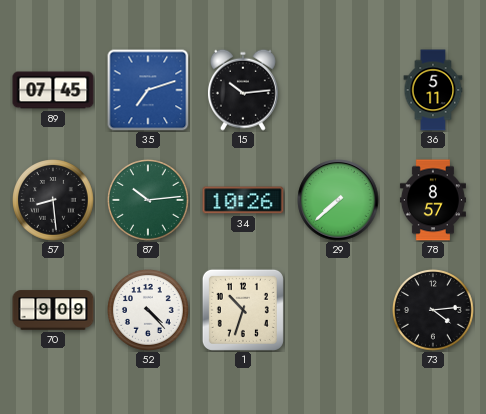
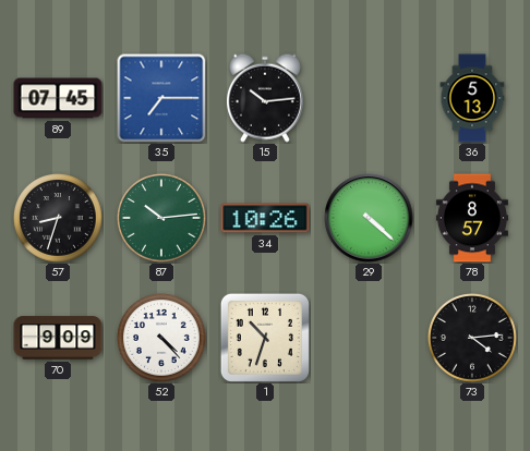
35: 7:12 -> 7:15
36: 5:11 -> 5:13
57: 8:29 -> 8:33
29: 7:38 -> 4:22
